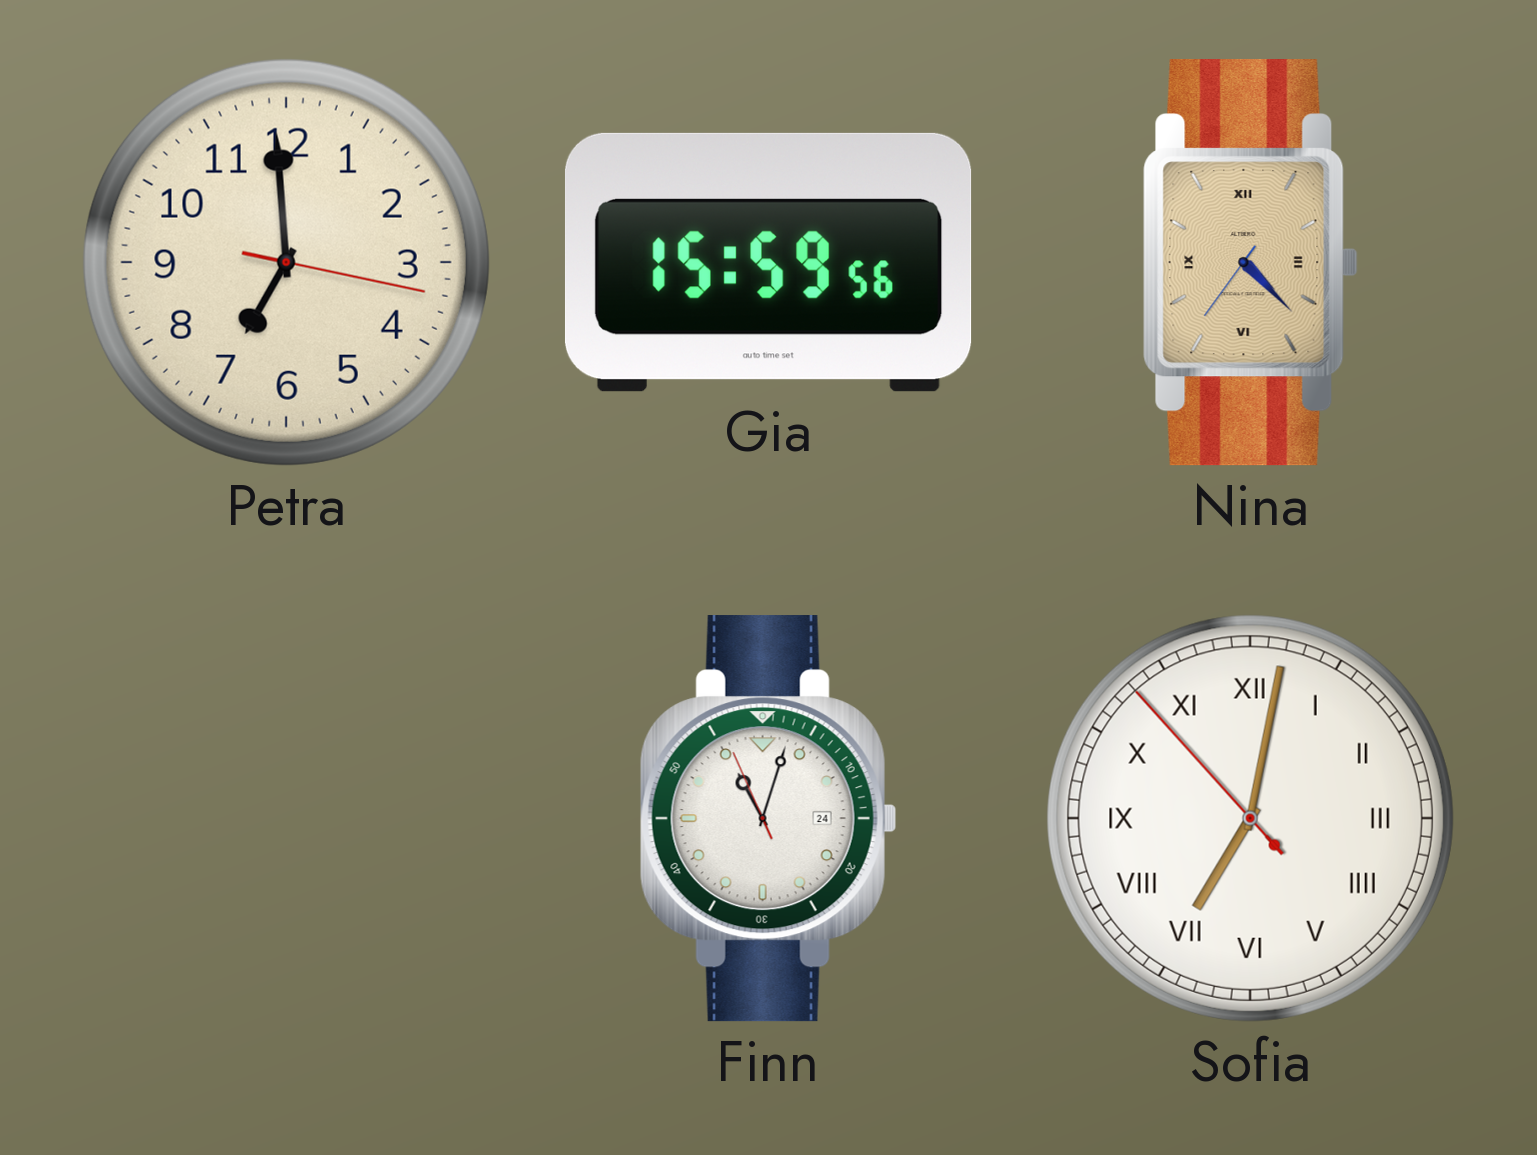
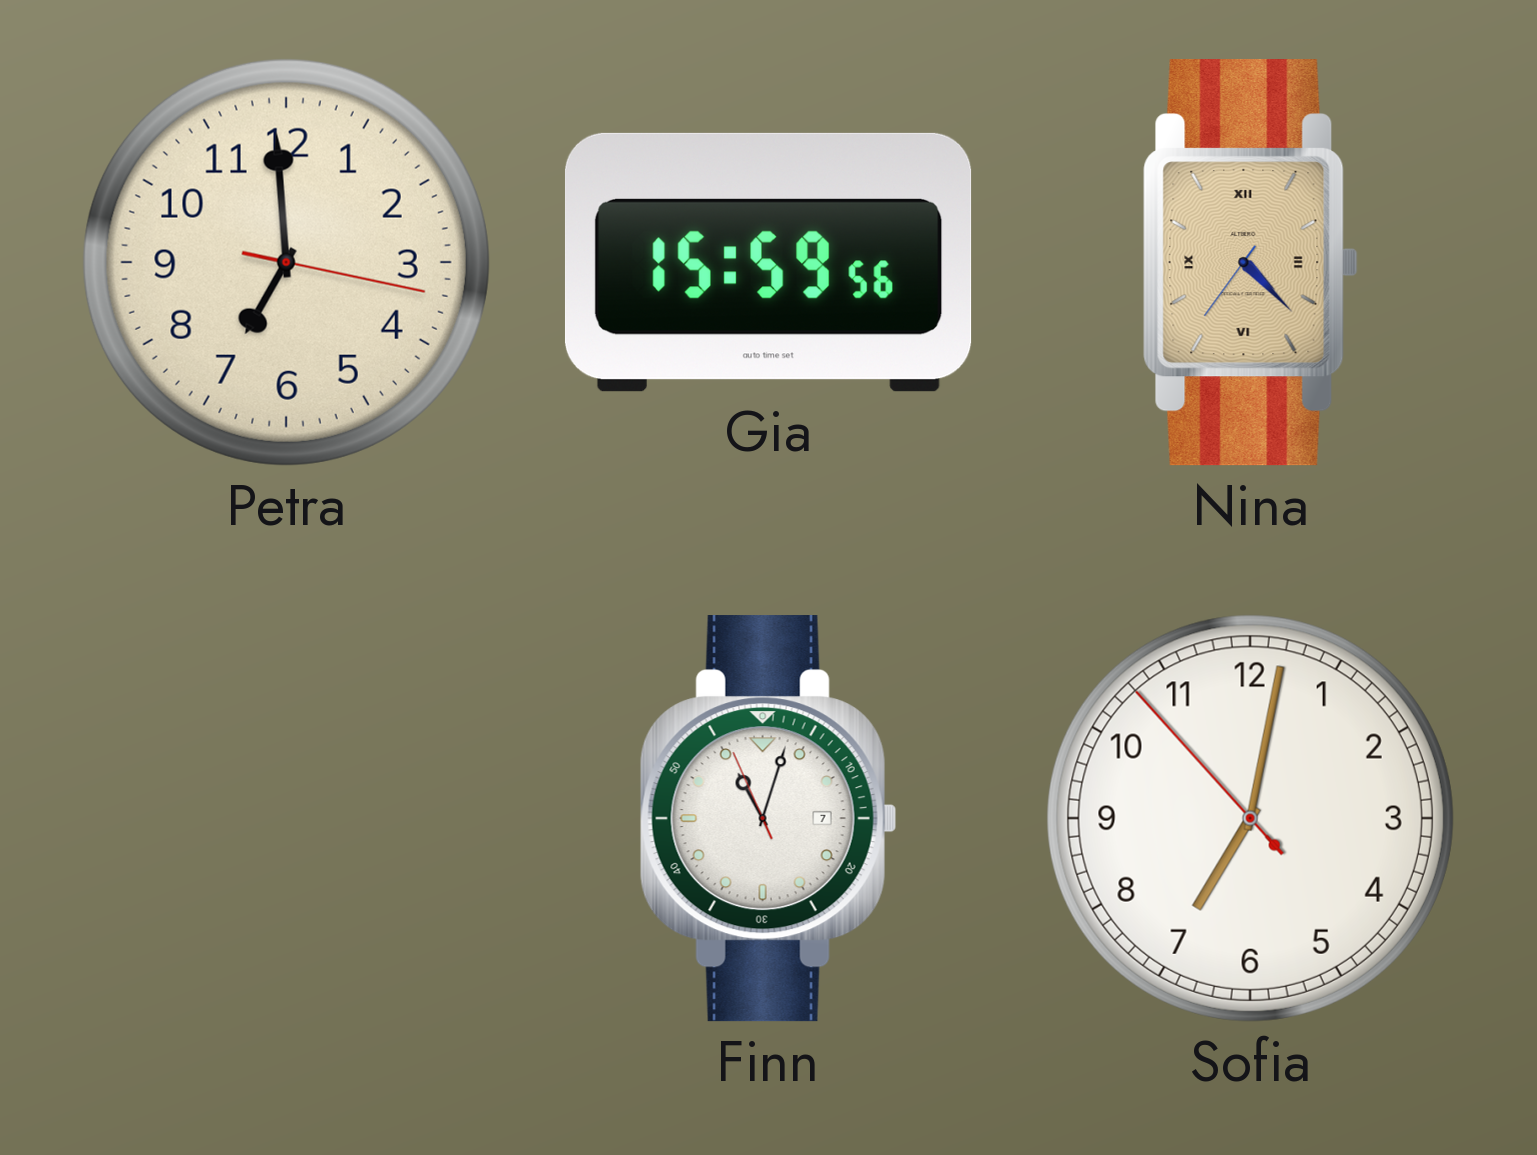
Finn date: 24 -> 7
Sofia numerals: Roman -> Arabic
